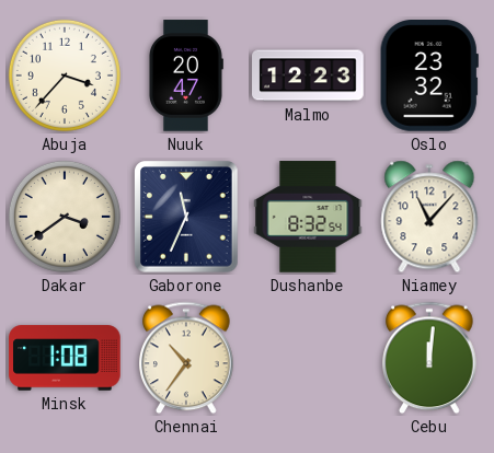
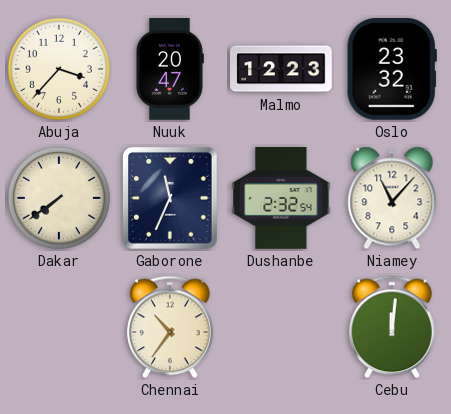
Dakar: 3:39 -> 7:39
Dushanbe: 8:32 -> 2:32
Minsk: 1:08 -> none
